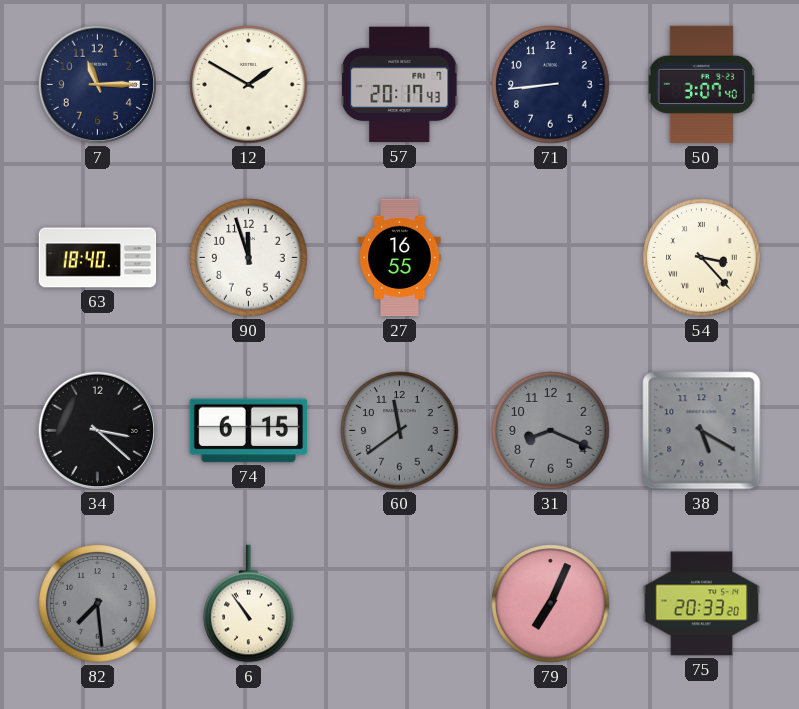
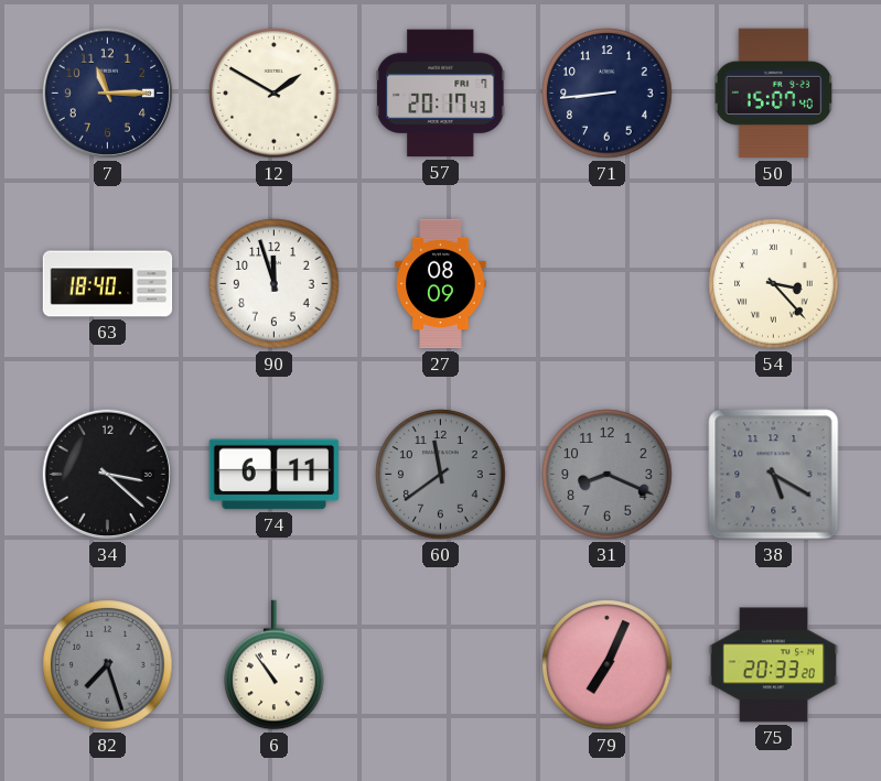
50: 3:07 -> 15:07
27: 16:55 -> 08:09
74: 6:15 -> 6:11
82: 7:29 -> 7:27
